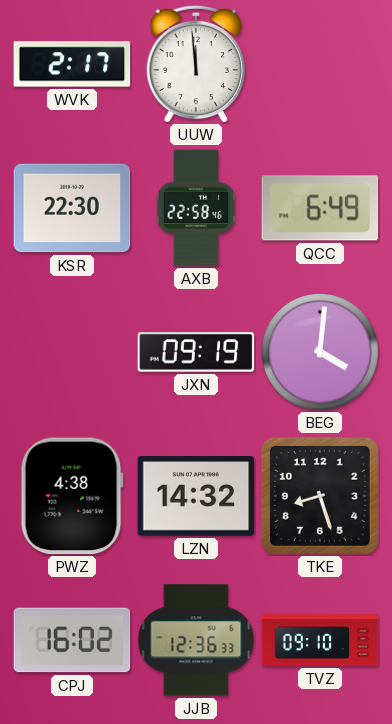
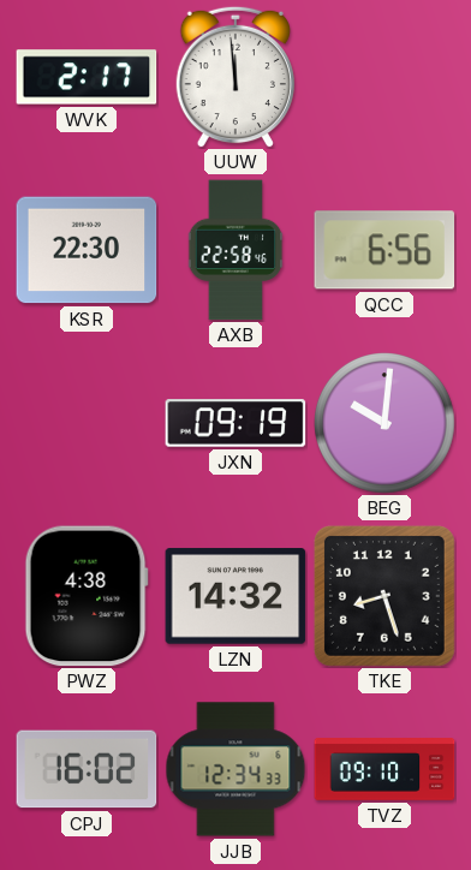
QCC: 6:49 -> 6:56
BEG: 4:01 -> 10:01
JJB: 12:36 -> 12:34
